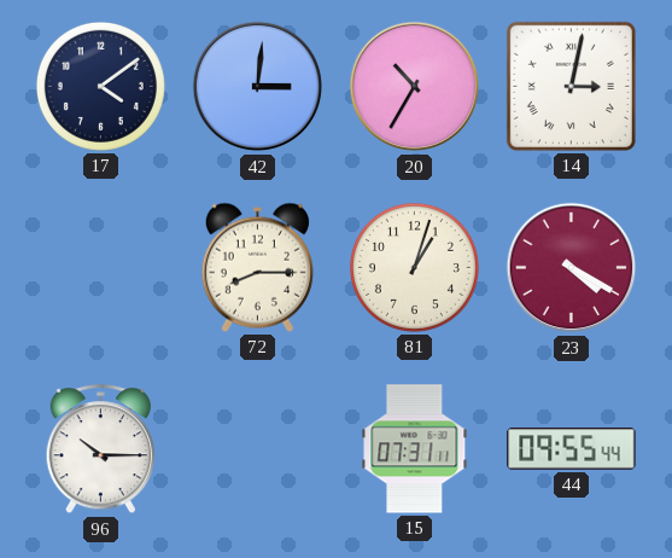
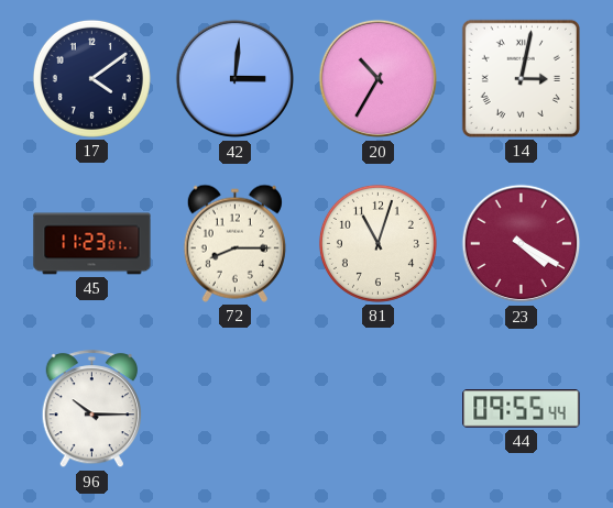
45: none -> 11:23
81: 1:03 -> 11:03
15: 07:31 -> none
